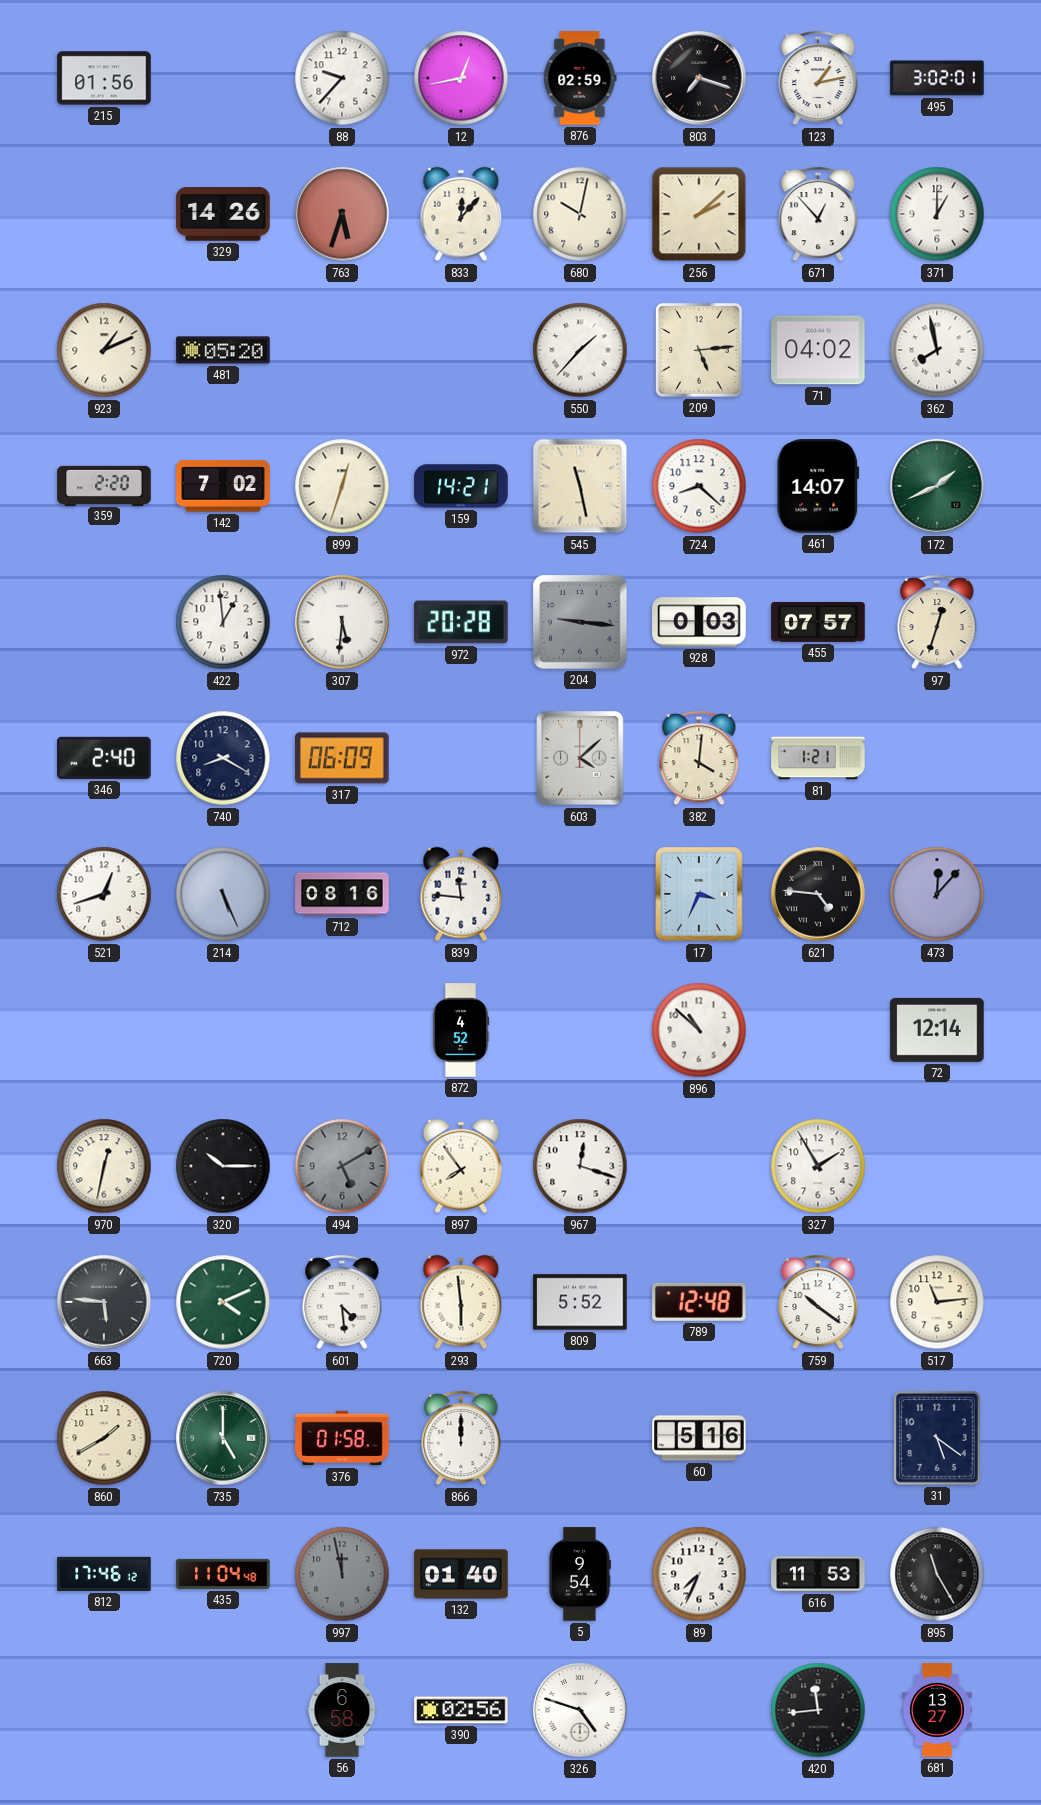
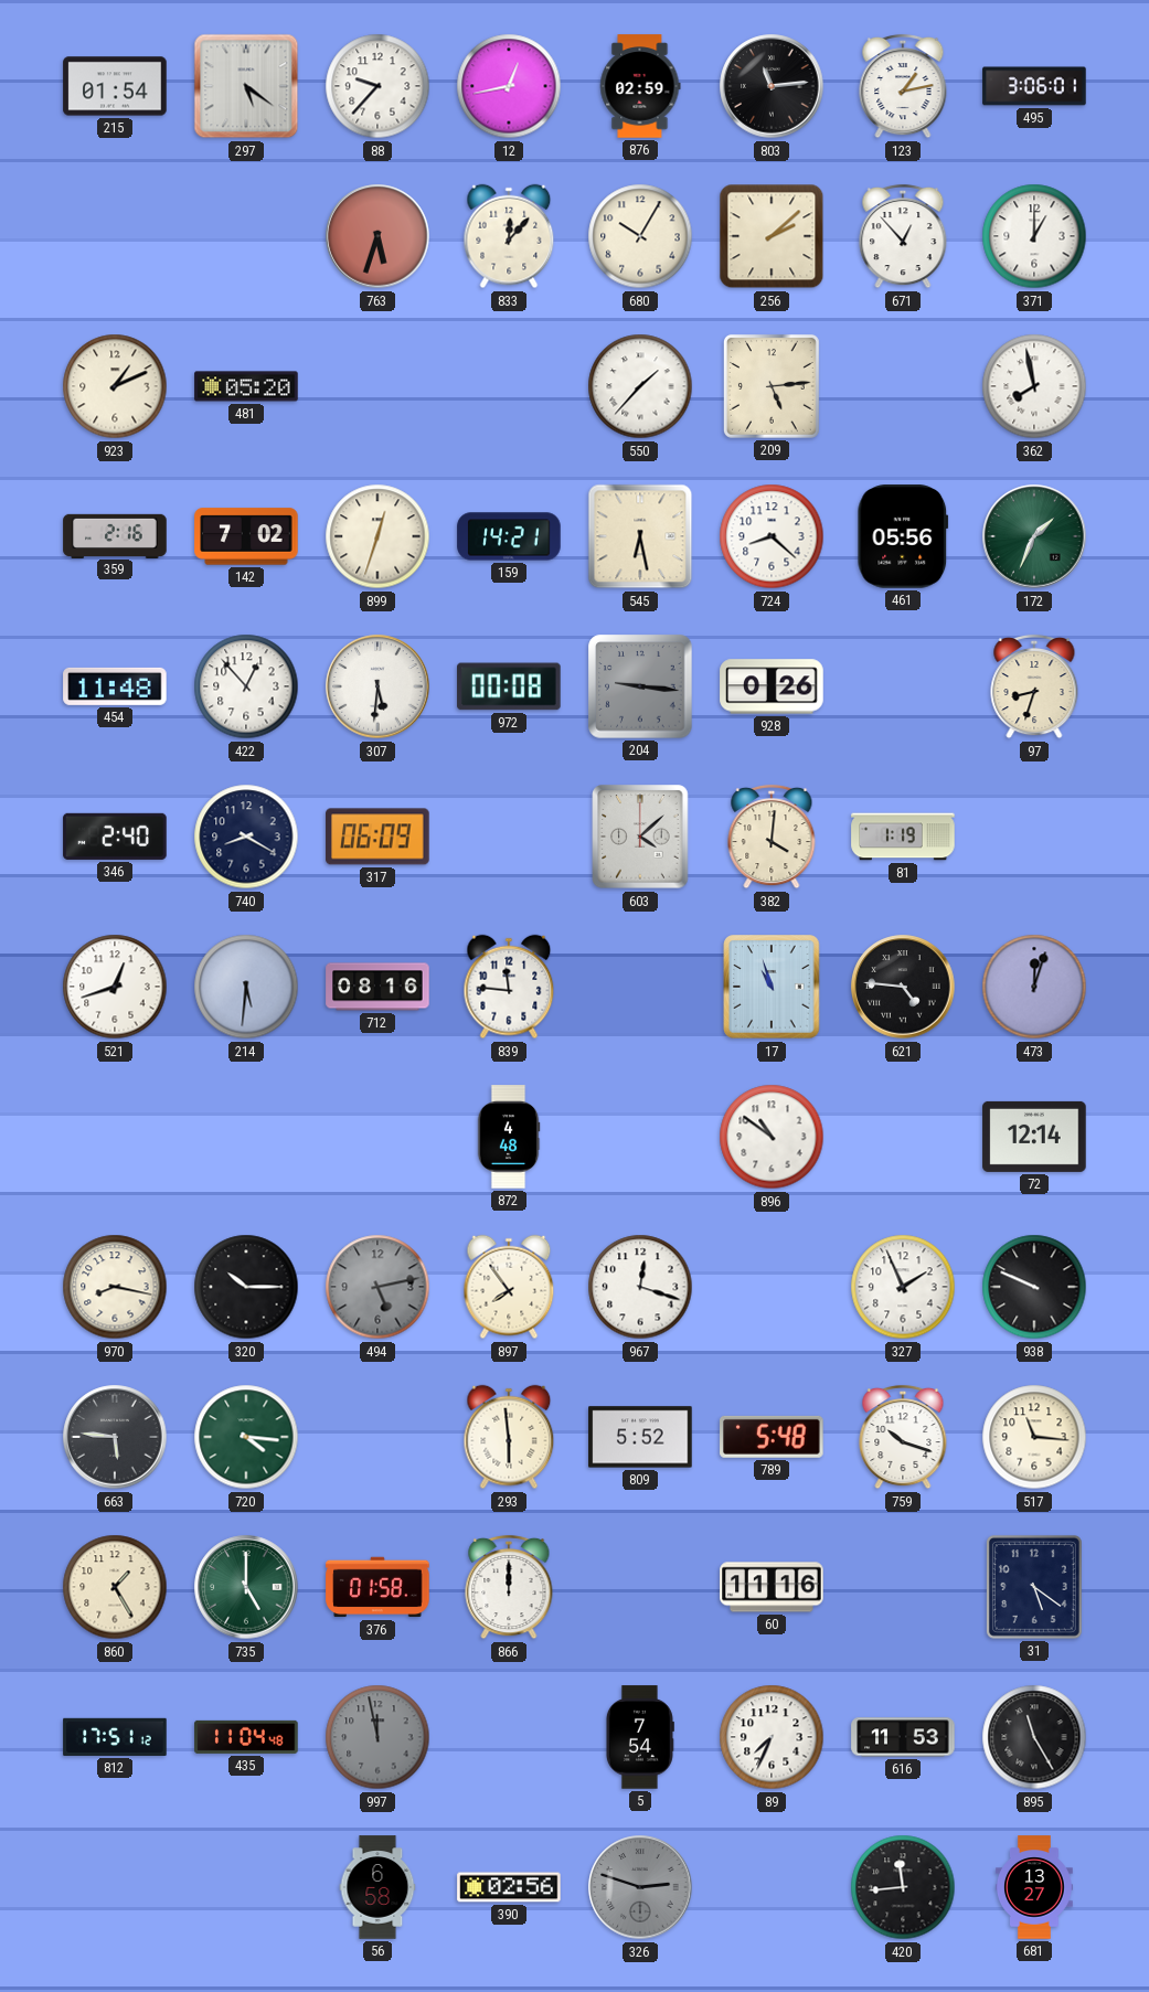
215: 01:56 -> 01:54
297: none -> 5:21
803: 7:18 -> 11:14
495: 3:02 -> 3:06
329: 14:26 -> none
680: 10:02 -> 10:05
71: 04:02 -> none
359: 2:20 -> 2:16
545: 11:28 -> 6:28
461: 14:07 -> 05:56
172: 1:41 -> 1:34
454: none -> 11:48
422: 12:59 -> 12:53
972: 20:28 -> 00:08
928: 0:03 -> 0:26
455: 07:57 -> none
97: 12:33 -> 8:33
81: 1:21 -> 1:19
214: 5:26 -> 5:31
17: 3:34 -> 10:57
473: 12:07 -> 12:03
872: 4:52 -> 4:48
896: 10:52 -> 10:51
970: 12:32 -> 8:17
494: 5:10 -> 5:13
327: 1:55 -> 1:56
938: none -> 9:49
720: 4:11 -> 4:16
601: 4:29 -> none
789: 12:48 -> 5:48
759: 10:21 -> 10:18
517: 11:14 -> 11:16
860: 1:40 -> 1:25
60: 5:16 -> 11:16
812: 17:46 -> 17:51
132: 01:40 -> none
5: 9:54 -> 7:54
326: 4:48 -> 2:48
326 dial: white -> grey
